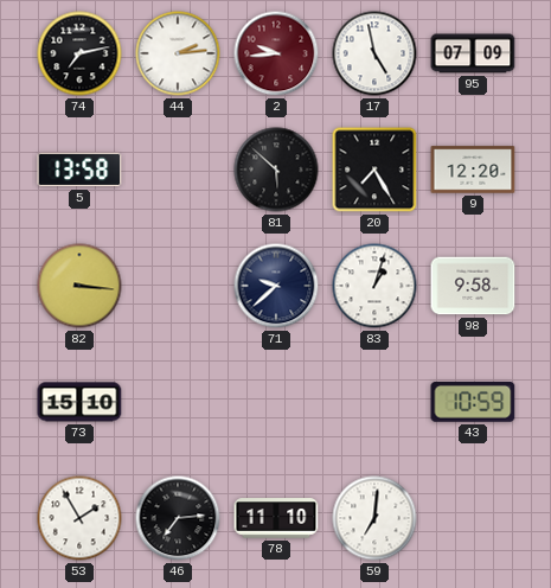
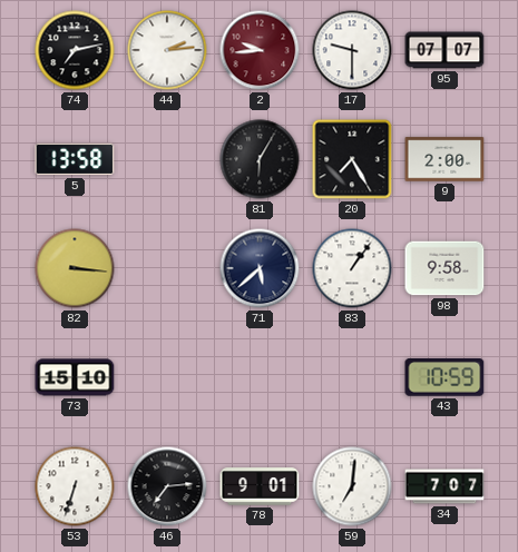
17: 4:58 -> 9:30
95: 07:09 -> 07:07
81: 5:52 -> 6:05
9: 12:20 -> 2:00
71: 9:38 -> 5:38
83: 1:03 -> 1:06
53: 1:55 -> 6:33
78: 11:10 -> 9:01
34: none -> 7:07
